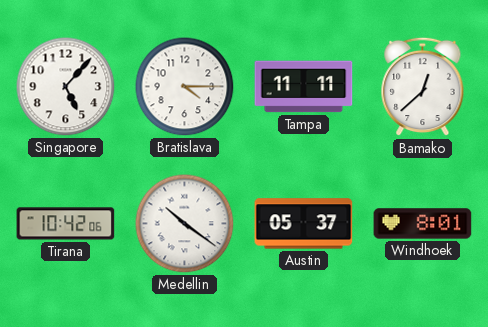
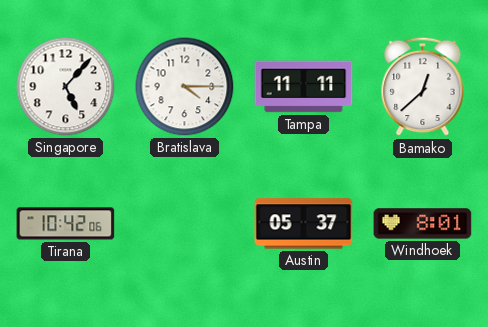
Medellin: 10:21 -> none
